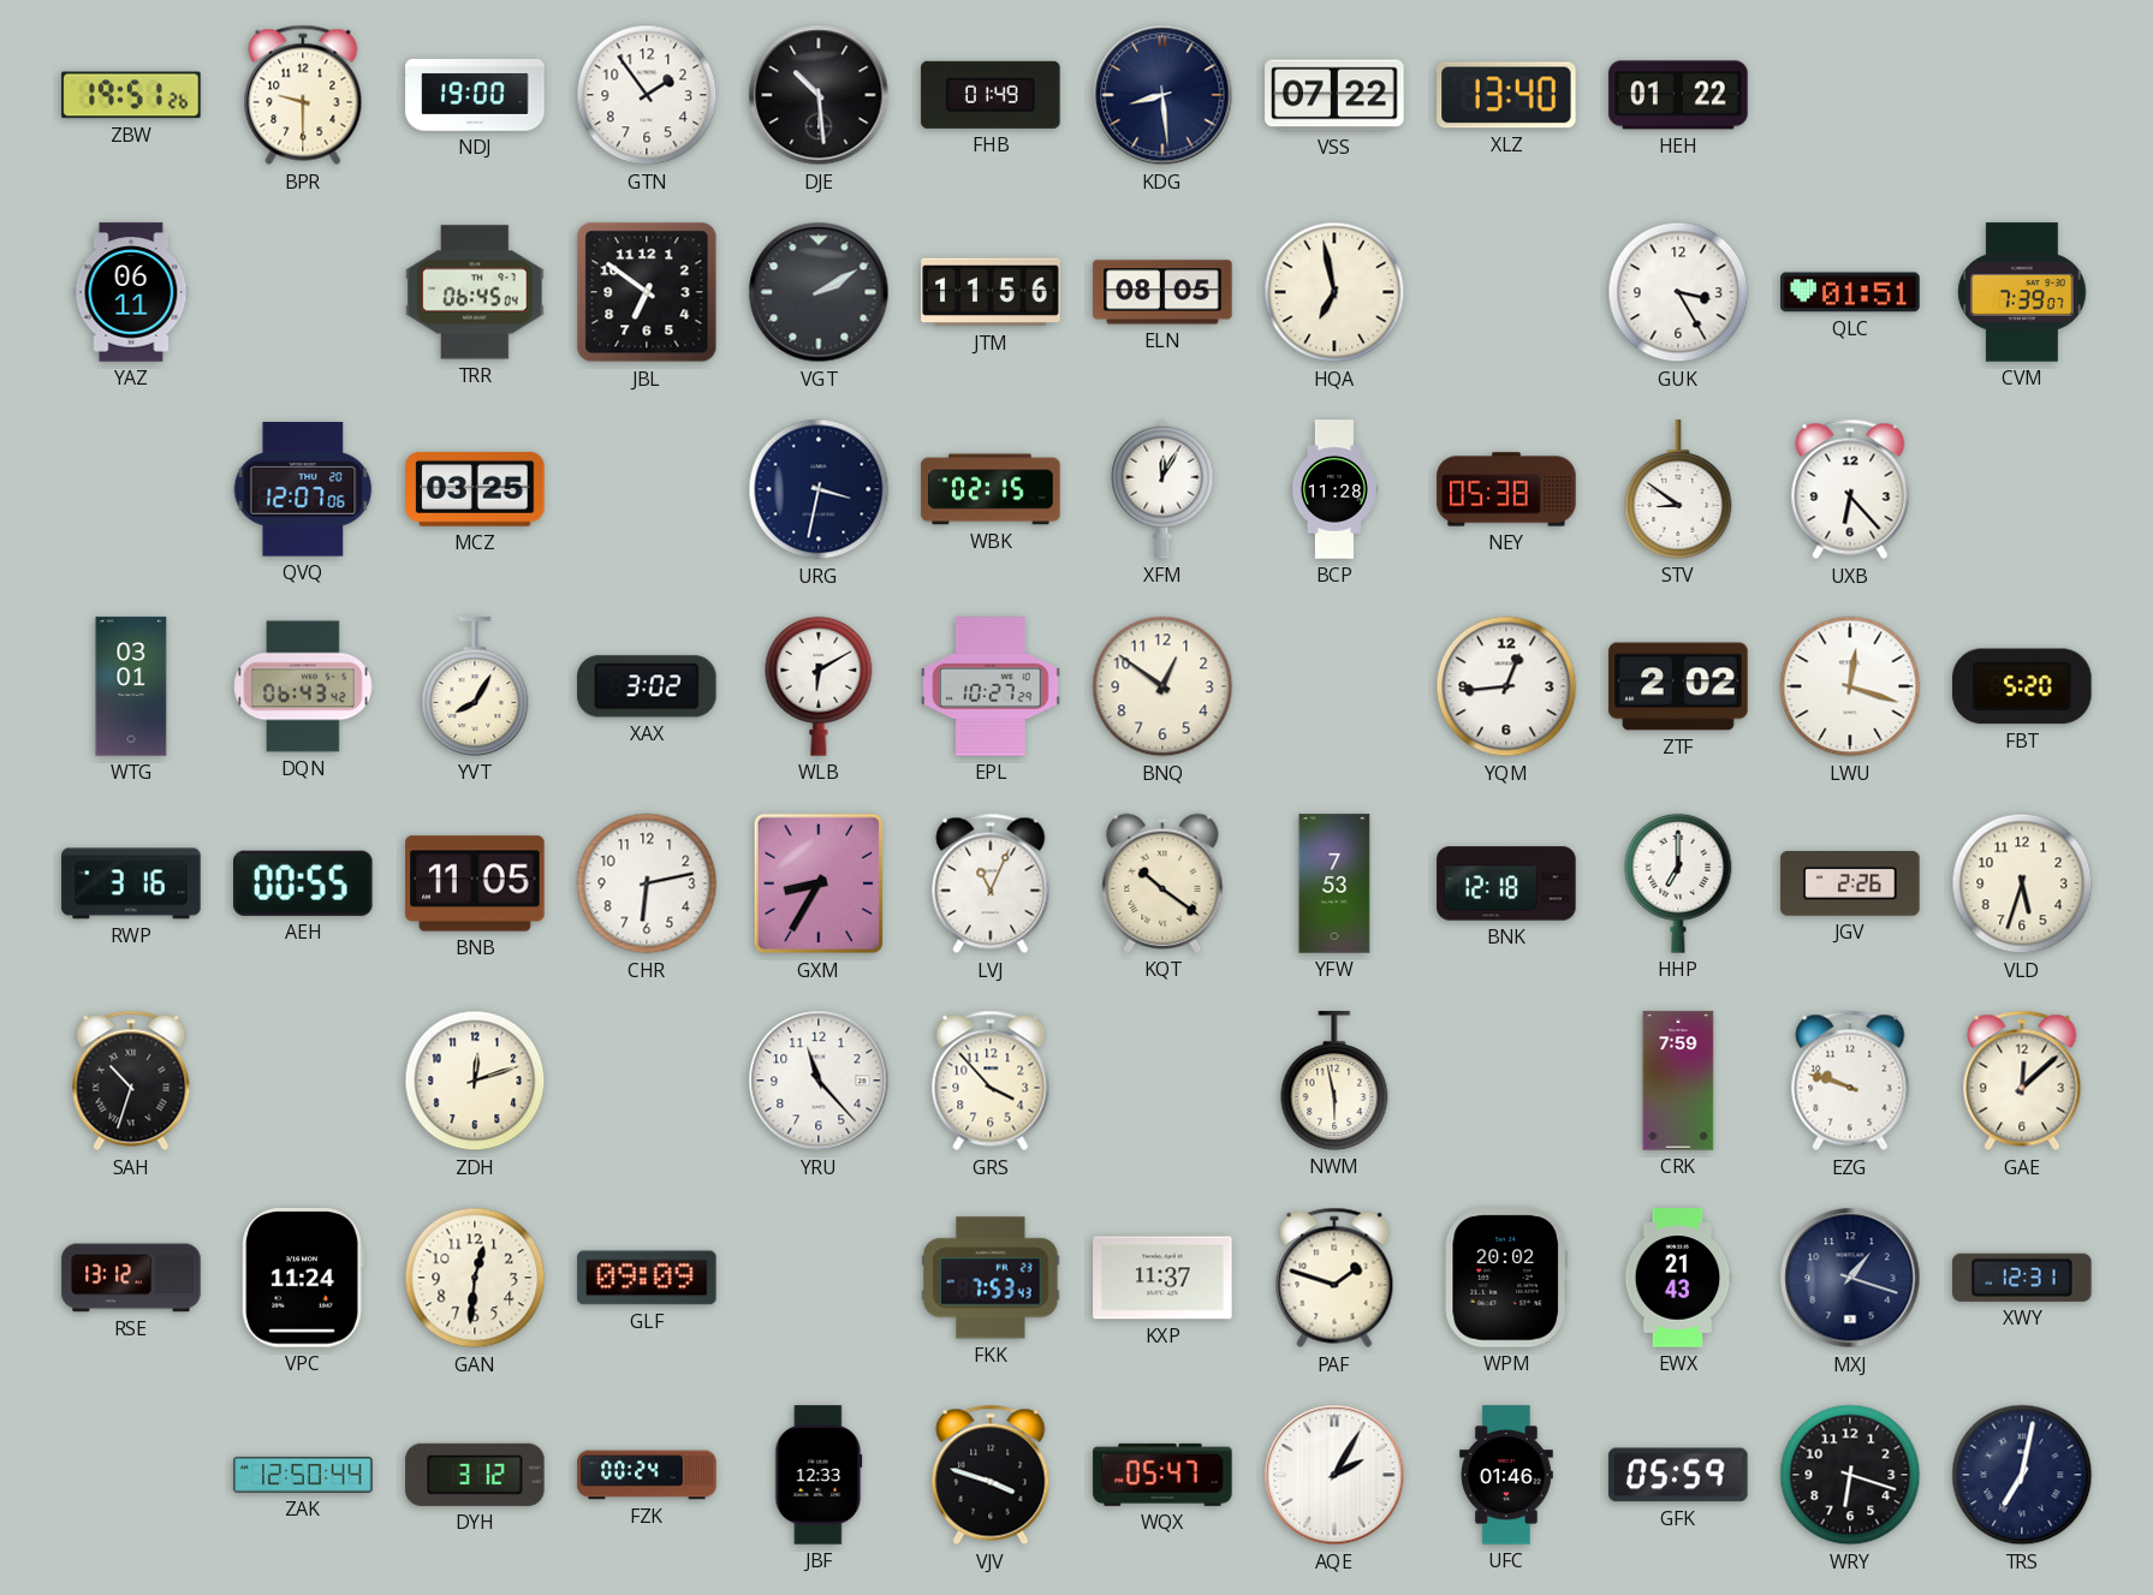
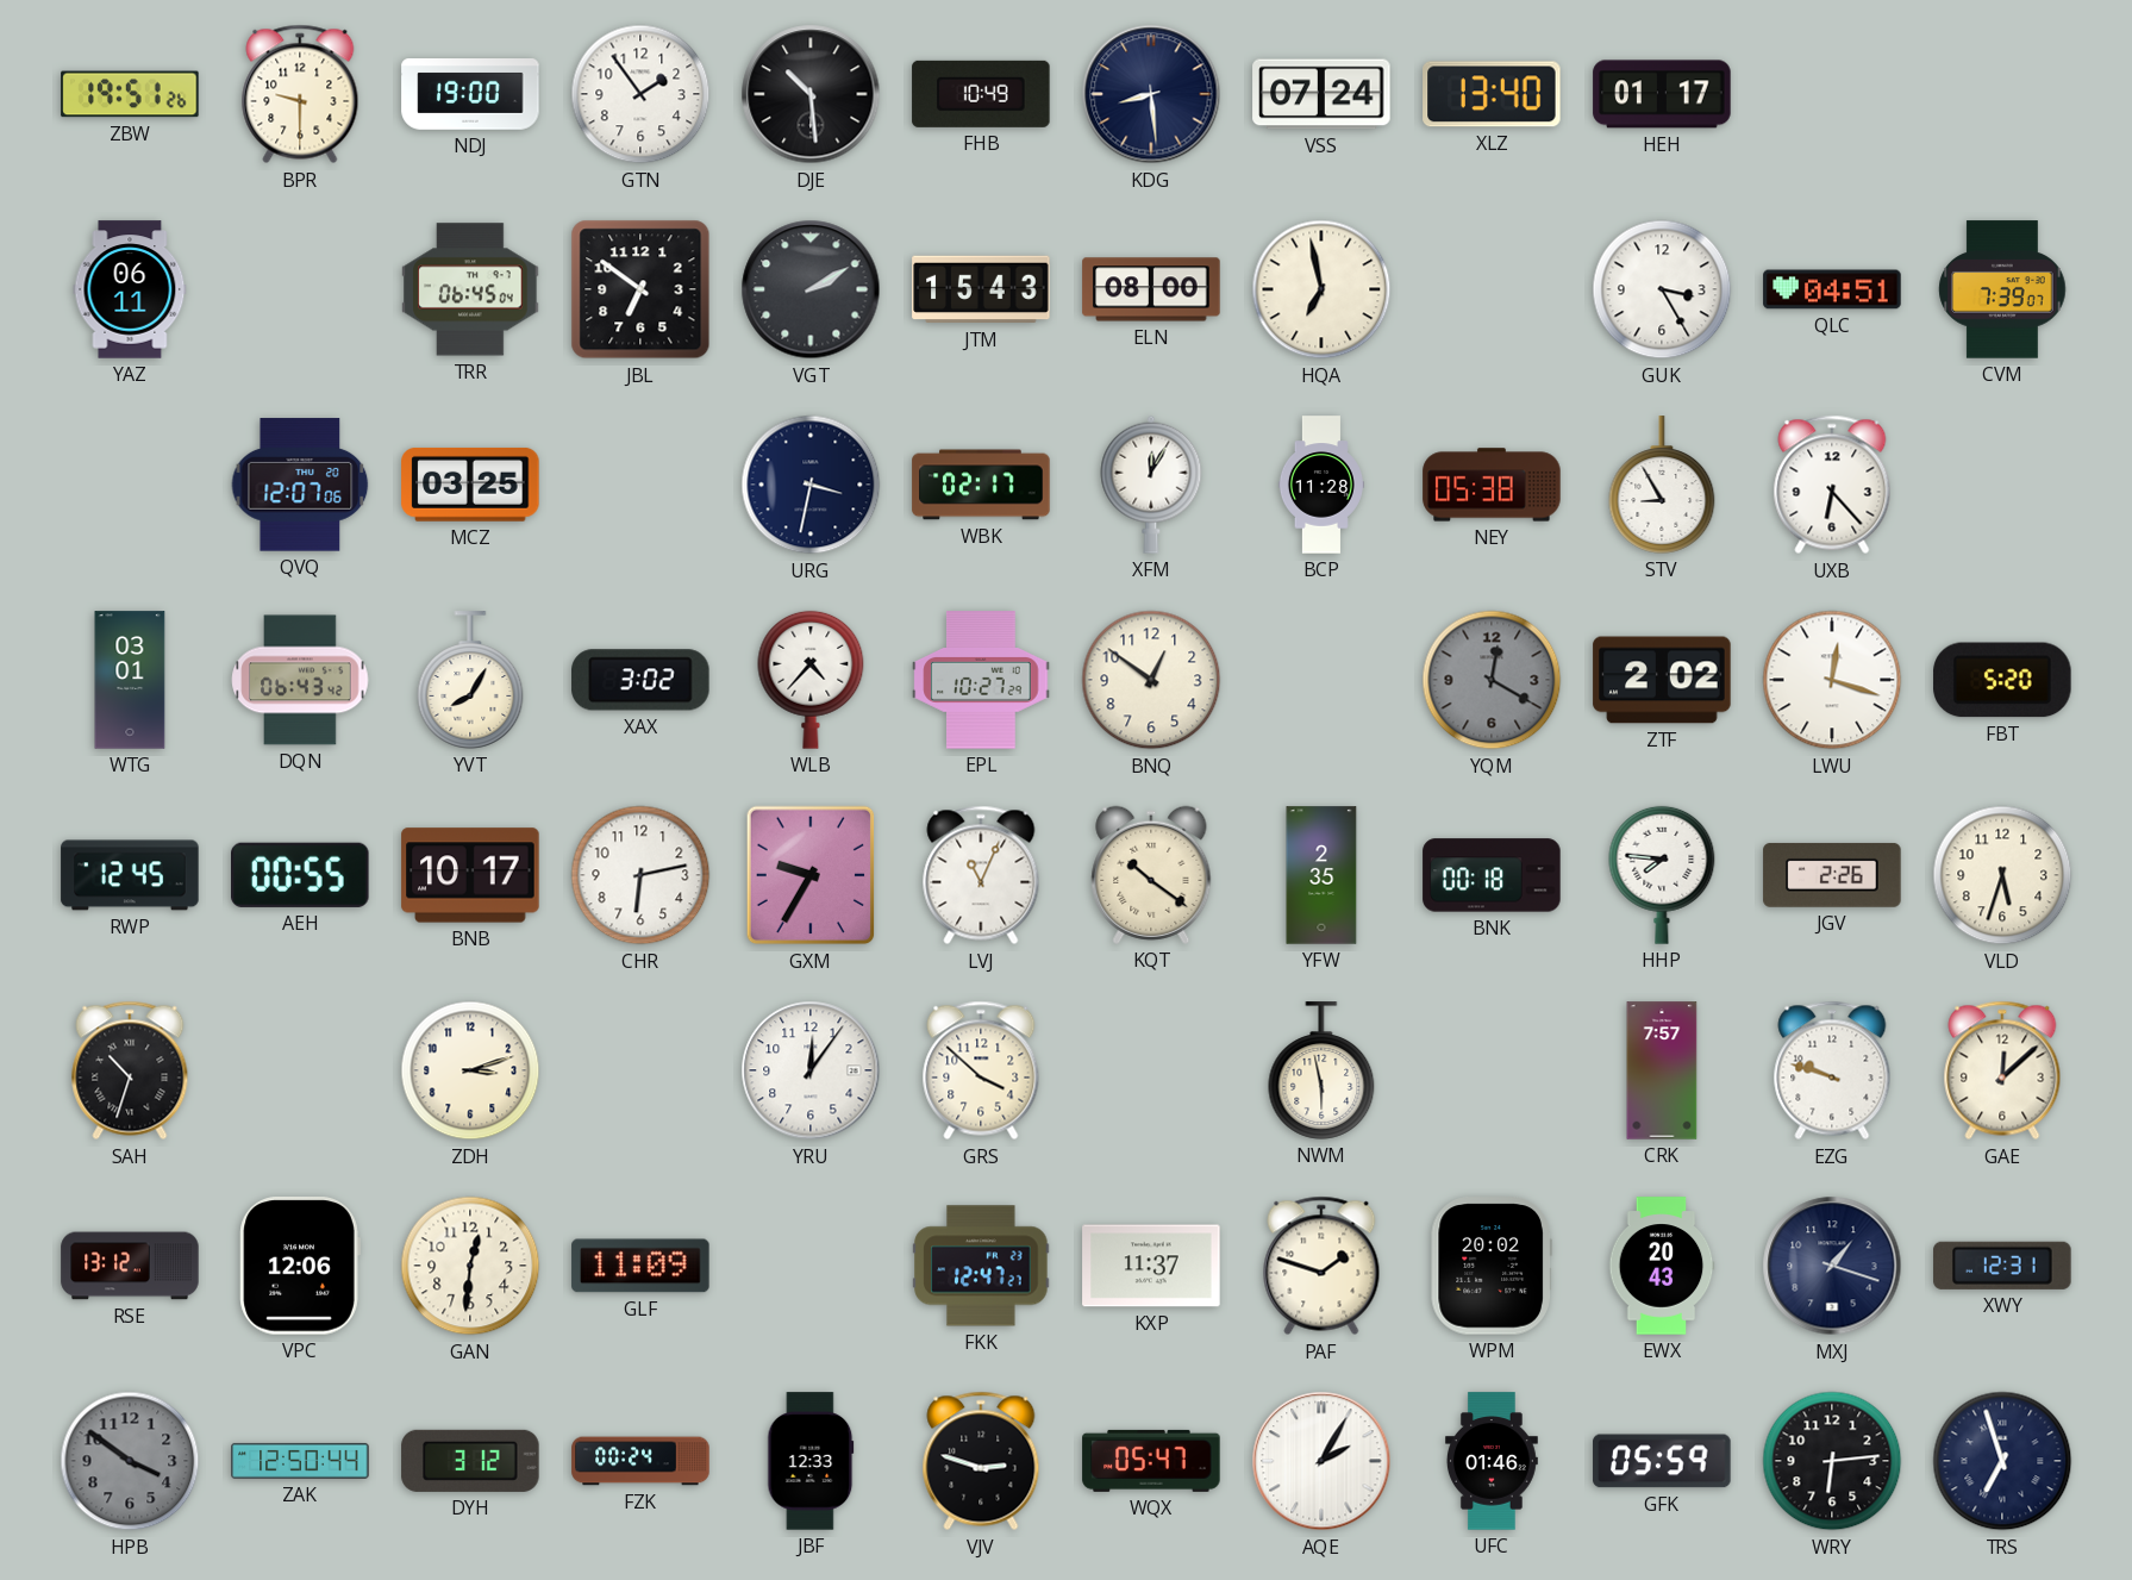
FHB: 01:49 -> 10:49
VSS: 07:22 -> 07:24
HEH: 01:22 -> 01:17
JTM: 11:56 -> 15:43
ELN: 08:05 -> 08:00
QLC: 01:51 -> 04:51
WBK: 02:15 -> 02:17
STV: 8:51 -> 8:55
WLB: 6:10 -> 4:37
YQM: 12:44 -> 12:20
YQM dial: white -> grey
RWP: 3:16 -> 12:45
BNB: 11:05 -> 10:17
GXM: 8:35 -> 9:35
YFW: 7:53 -> 2:35
BNK: 12:18 -> 00:18
HHP: 7:00 -> 7:46
ZDH: 12:12 -> 3:12
YRU: 11:23 -> 12:06
GRS: 3:53 -> 3:52
CRK: 7:59 -> 7:57
VPC: 11:24 -> 12:06
GLF: 09:09 -> 11:09
FKK: 7:53 -> 12:47
EWX: 21:43 -> 20:43
HPB: none -> 3:51
VJV: 3:48 -> 2:48
WRY: 6:18 -> 6:14
TRS: 7:02 -> 6:57
